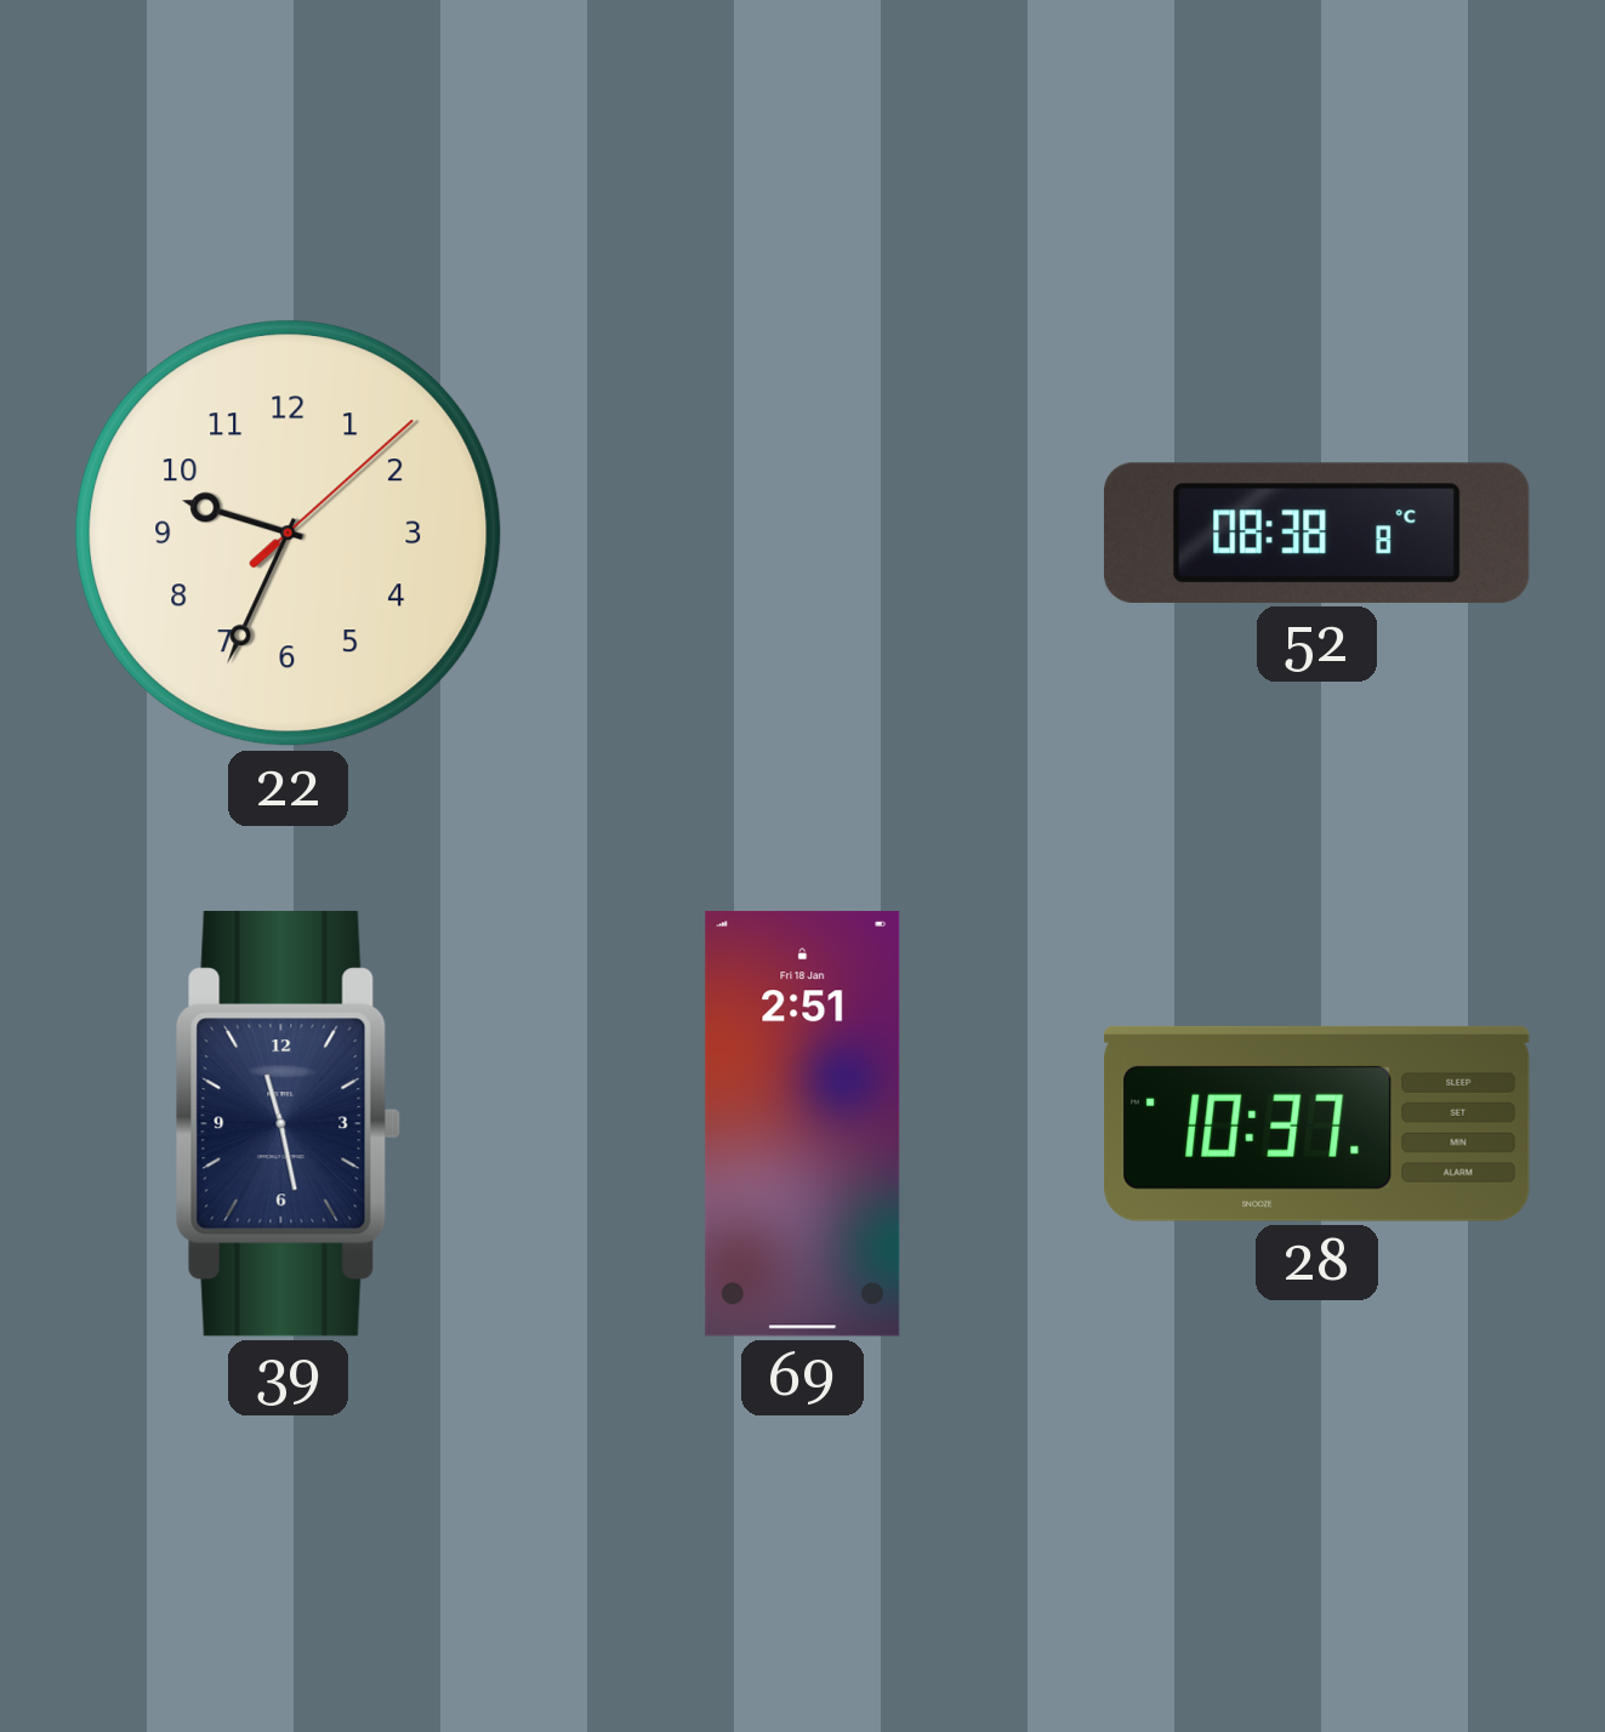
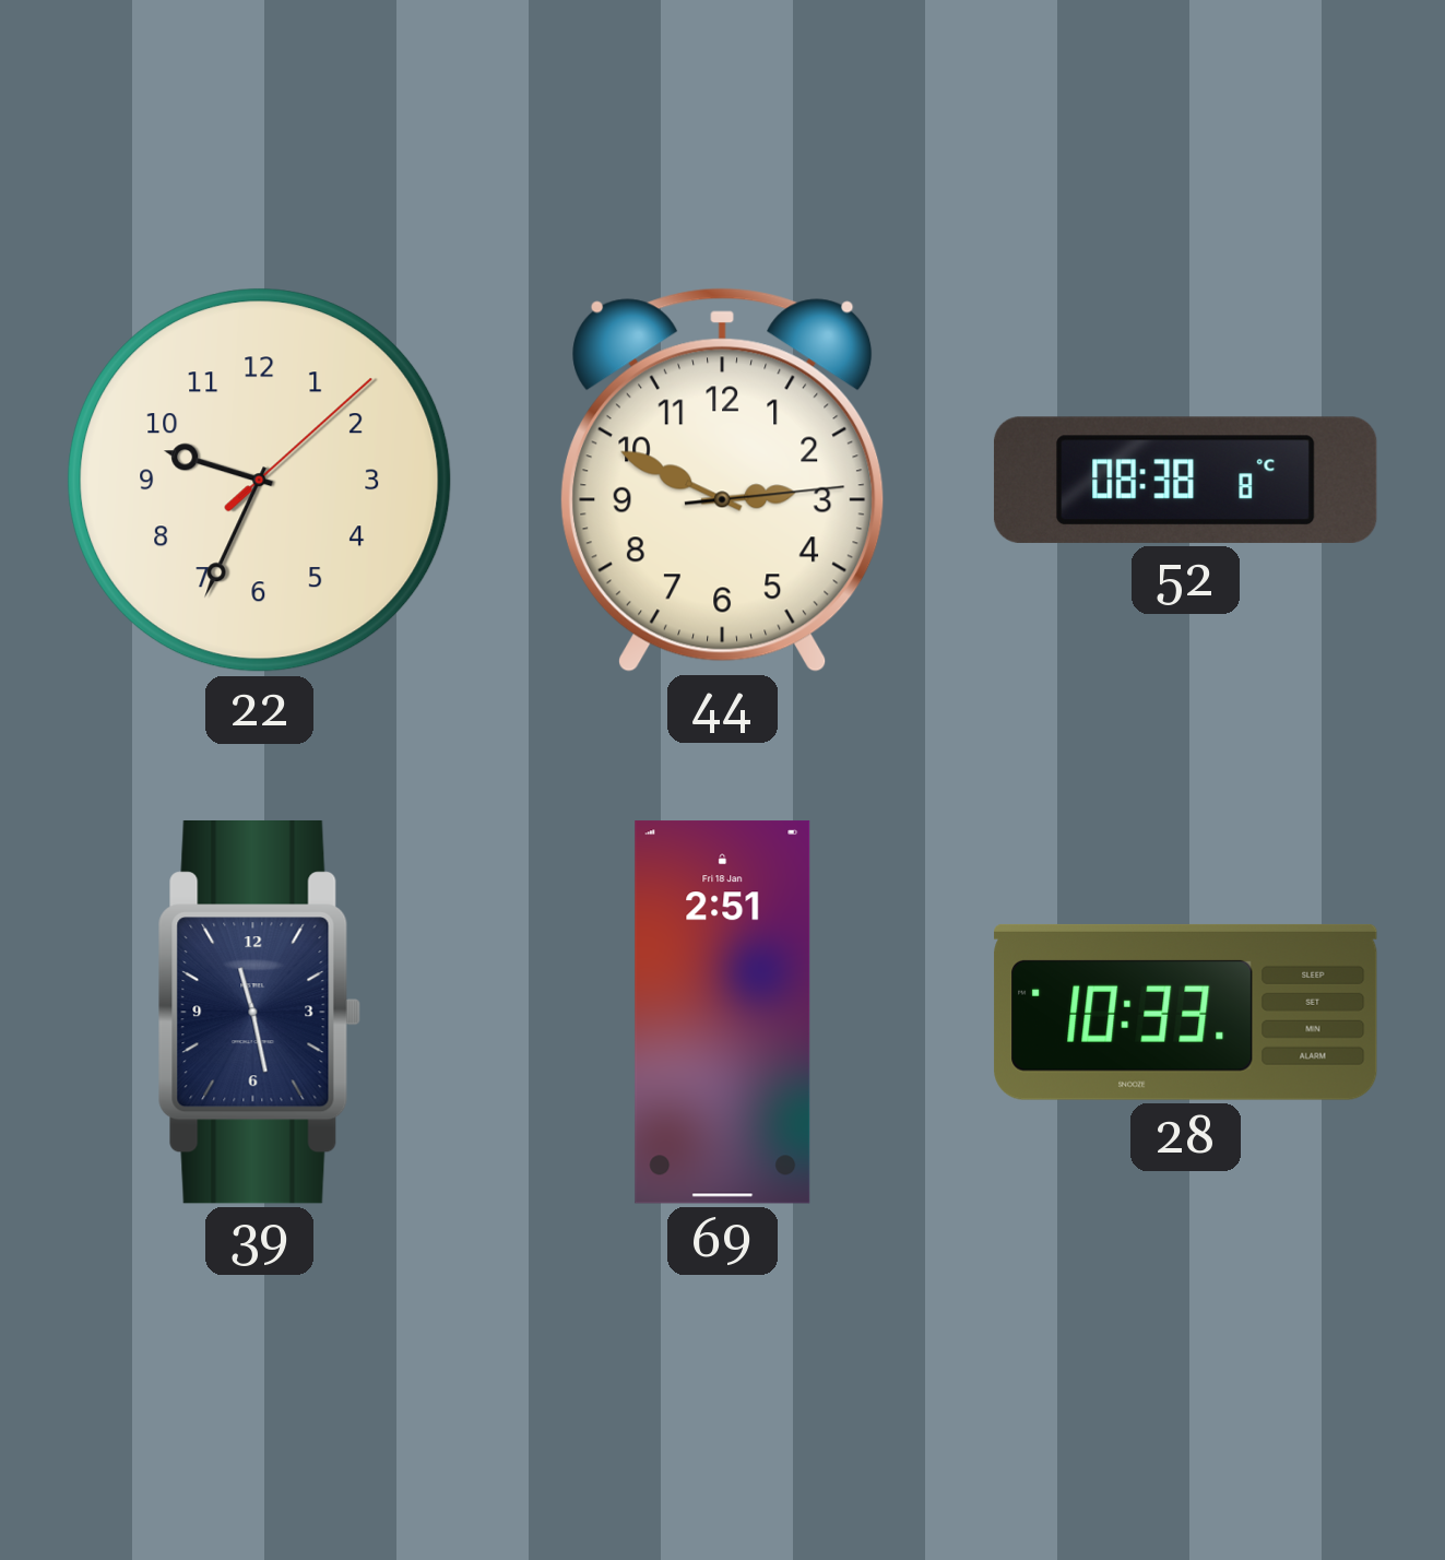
44: none -> 2:49
28: 10:37 -> 10:33
